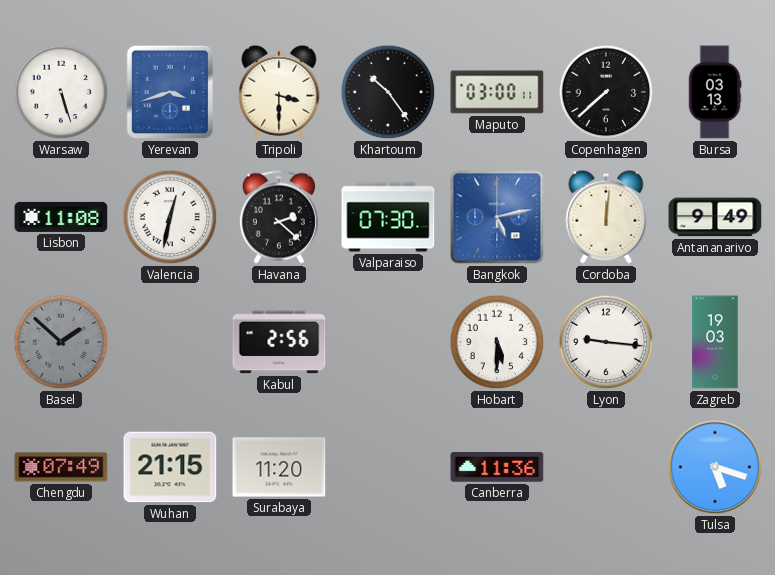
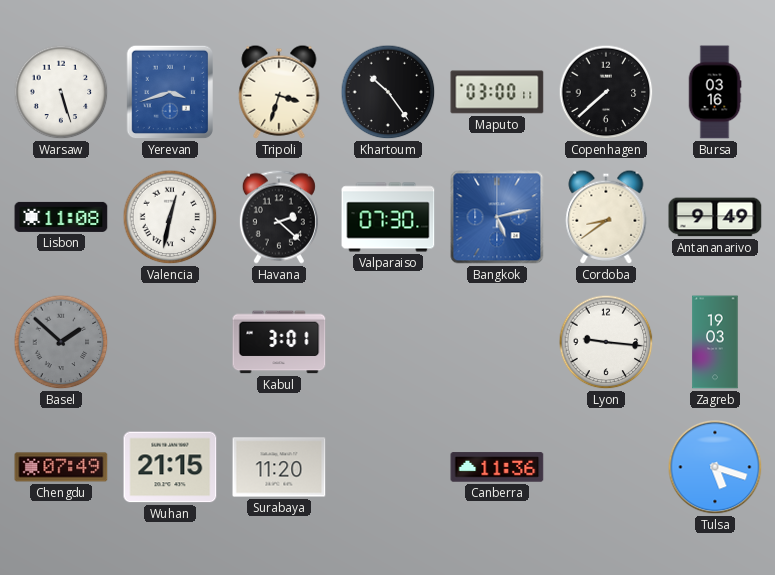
Tripoli: 3:30 -> 3:33
Bursa: 03:13 -> 03:16
Cordoba: 12:01 -> 8:39
Kabul: 2:56 -> 3:01
Hobart: 5:30 -> none
